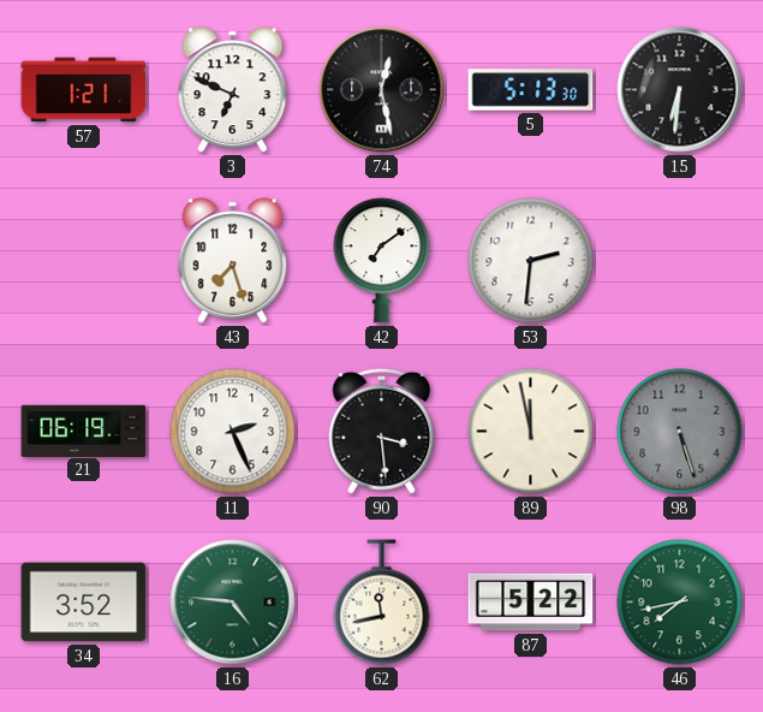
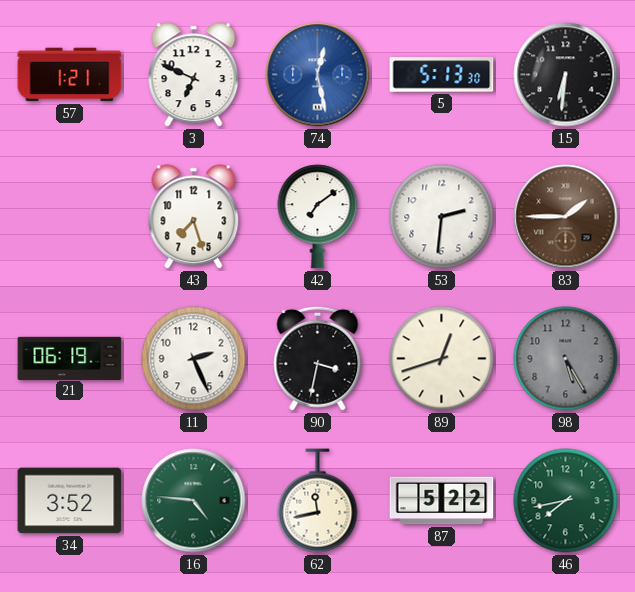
74 dial: black -> blue
83: none -> 1:45
90: 3:29 -> 3:32
89: 11:58 -> 12:42
98: 5:27 -> 5:25
